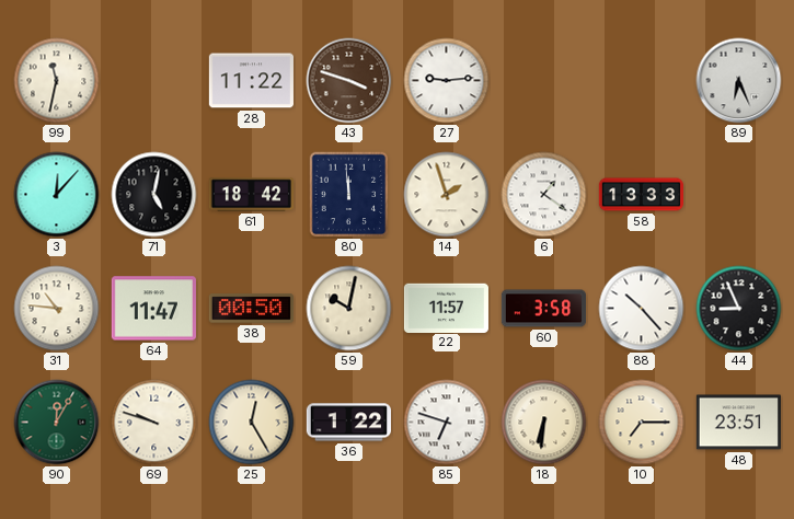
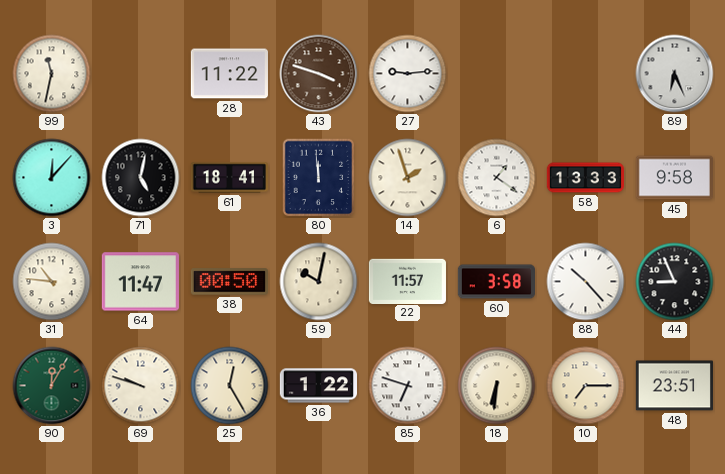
61: 18:42 -> 18:41
45: none -> 9:58
